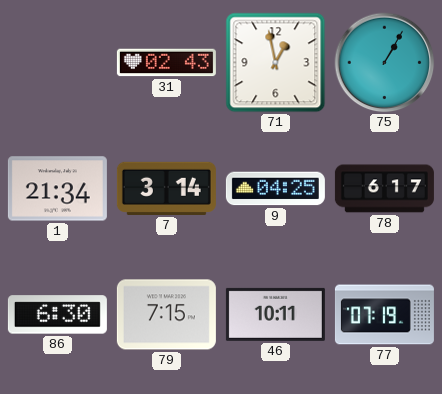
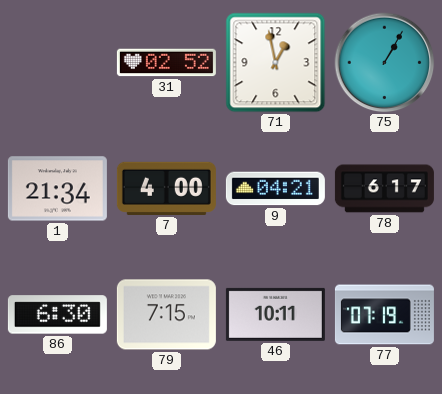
31: 02:43 -> 02:52
7: 3:14 -> 4:00
9: 04:25 -> 04:21
